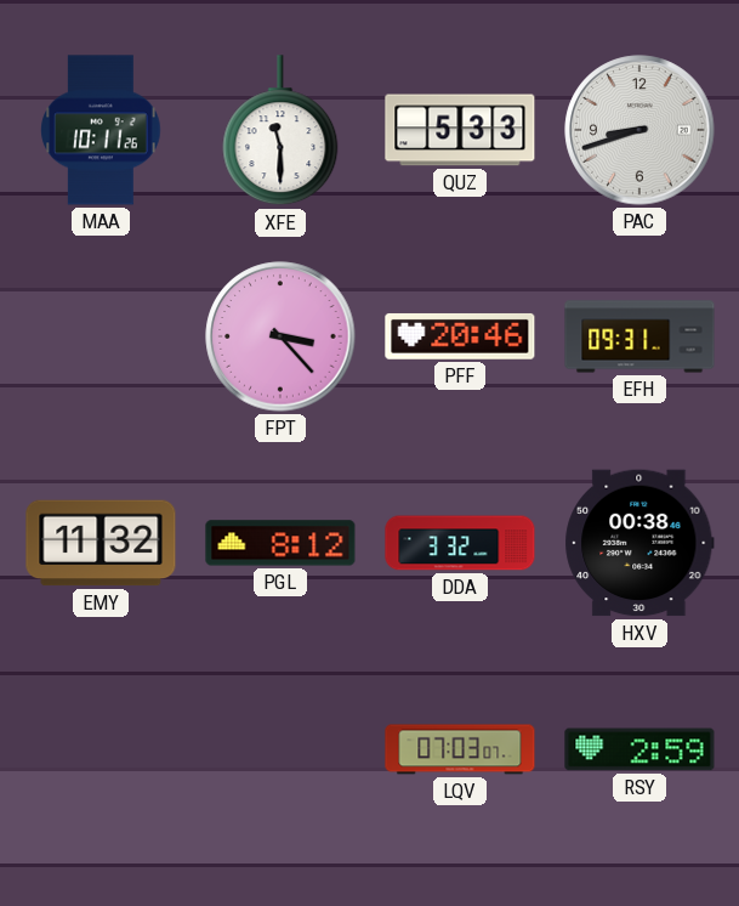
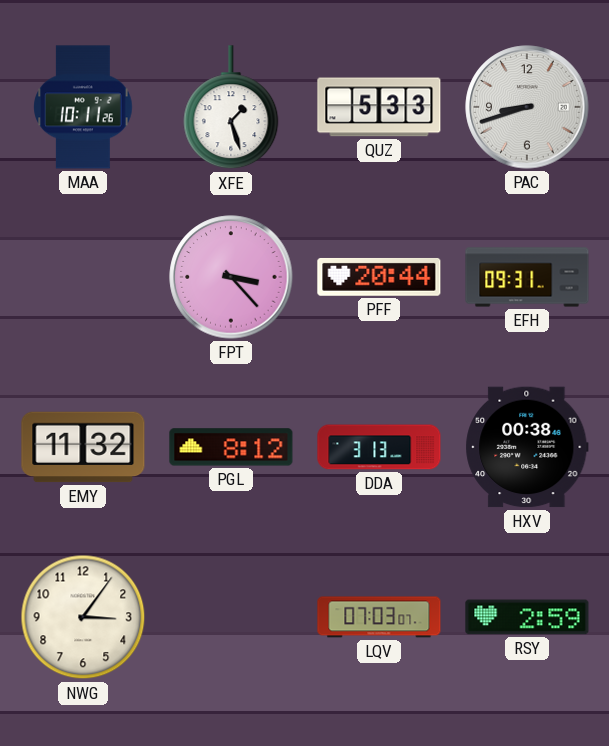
XFE: 11:30 -> 1:27
PFF: 20:46 -> 20:44
DDA: 3:32 -> 3:13
NWG: none -> 3:06
